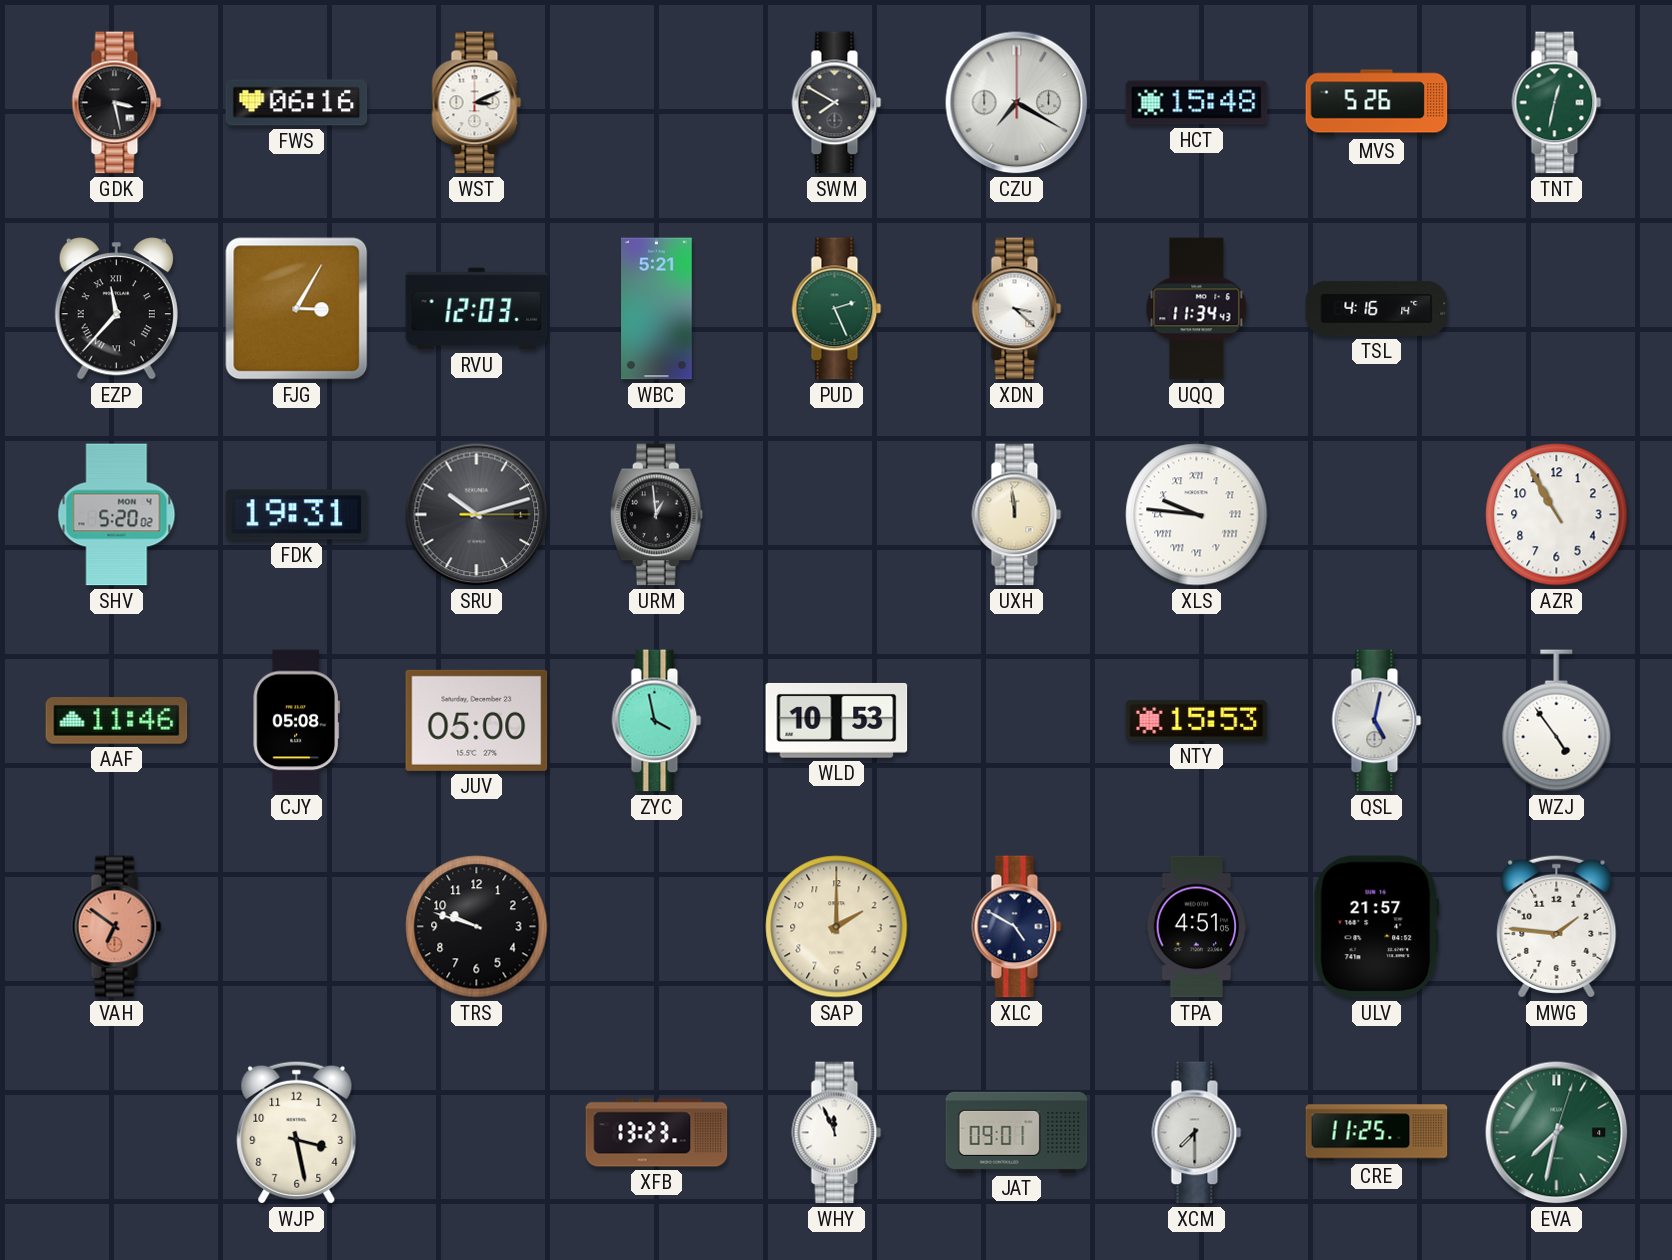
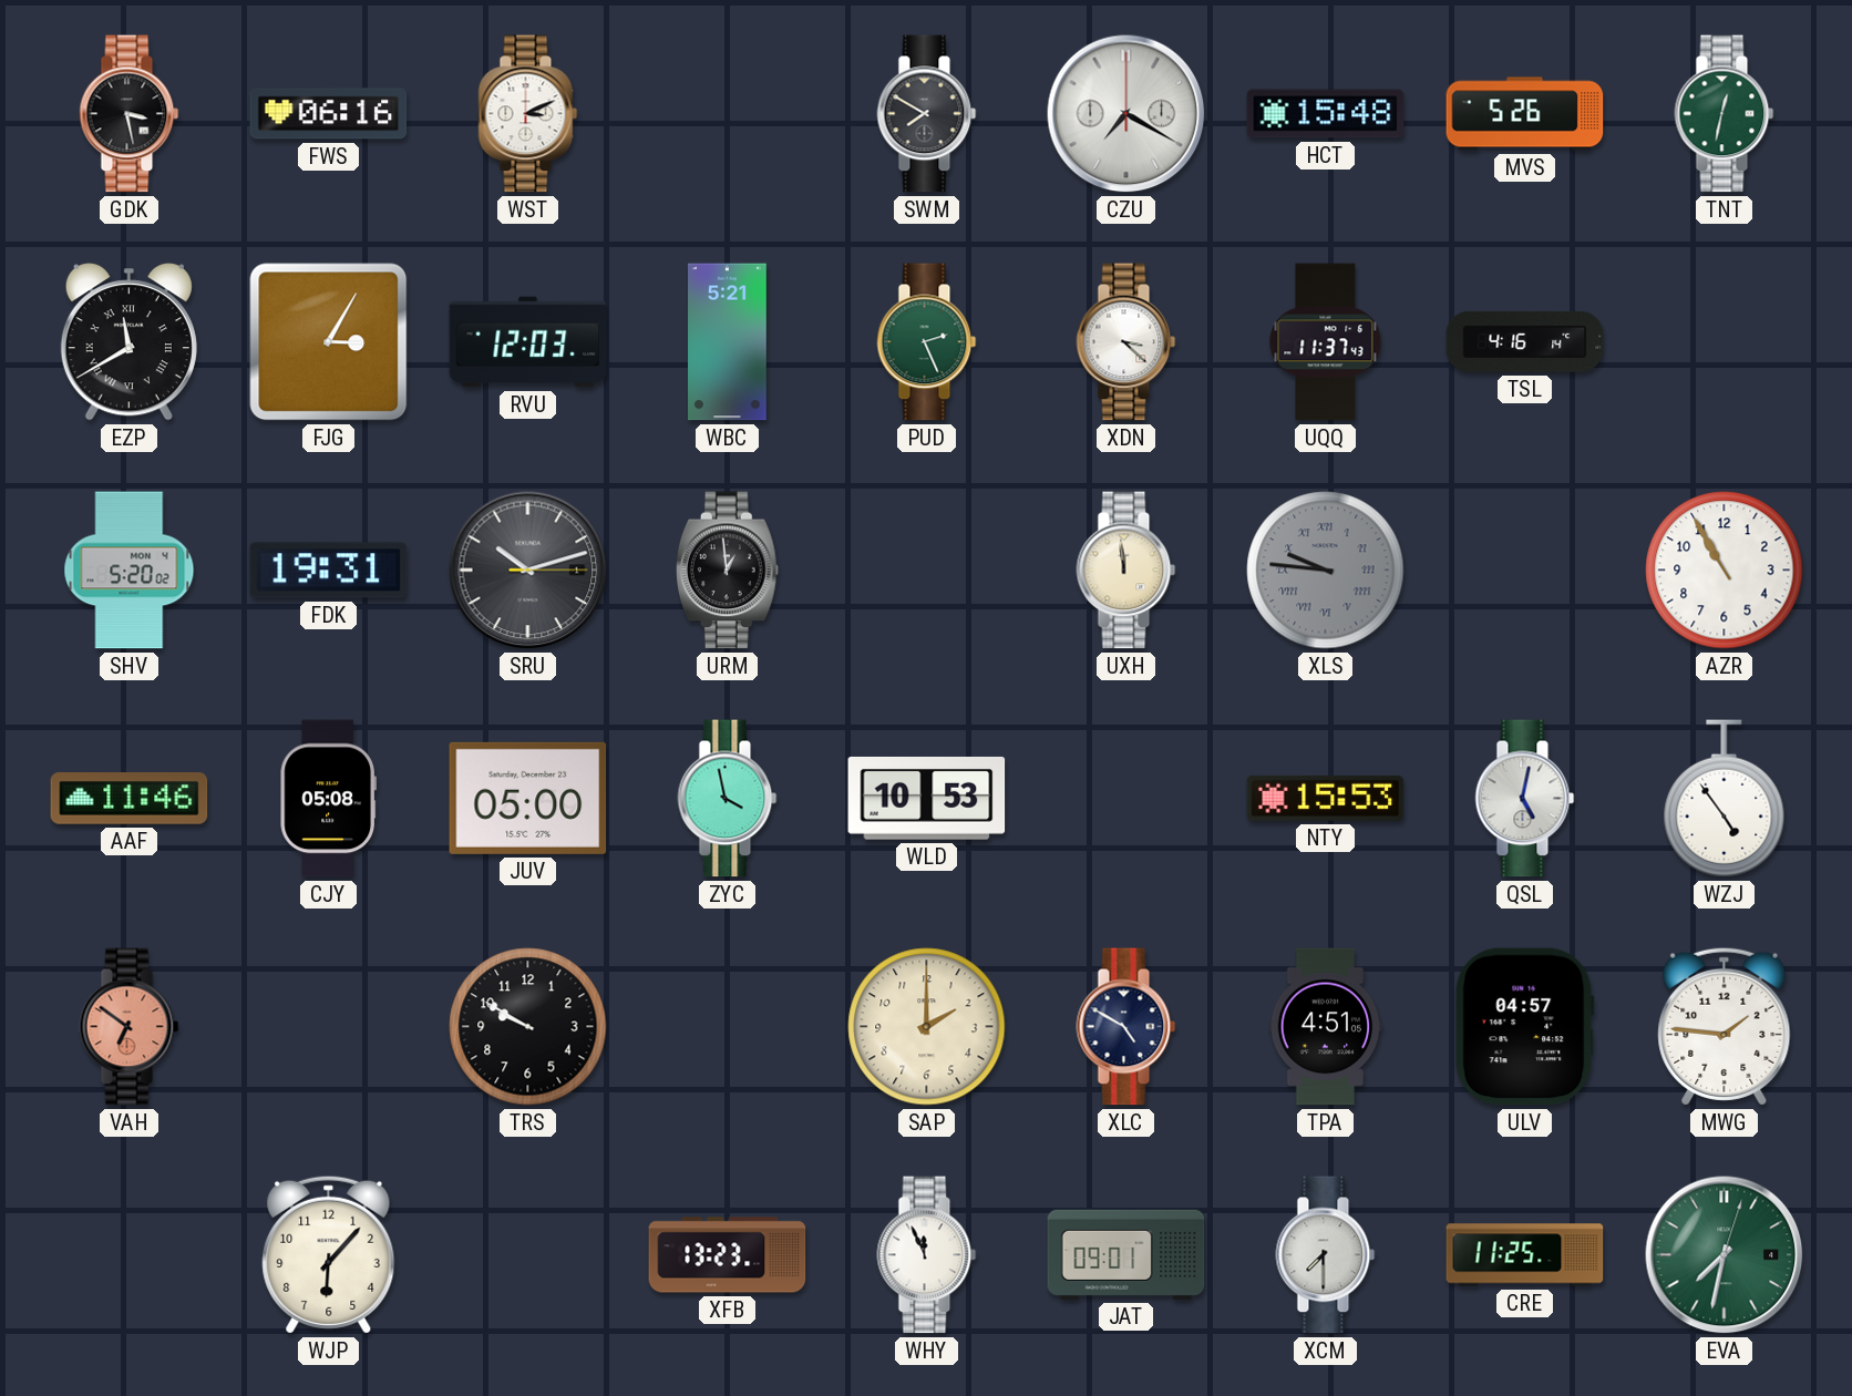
EZP: 11:37 -> 11:40
UQQ: 11:34 -> 11:37
XLS dial: white -> grey
TRS: 9:48 -> 9:50
ULV: 21:57 -> 04:57
WJP: 3:28 -> 6:07
